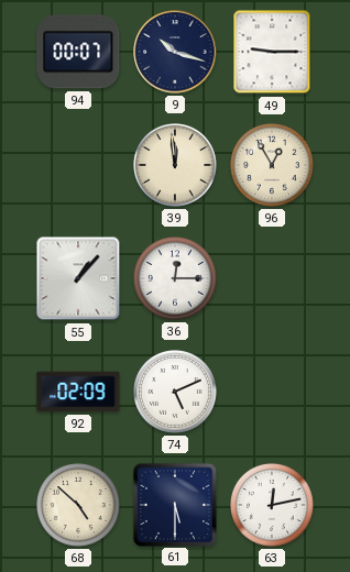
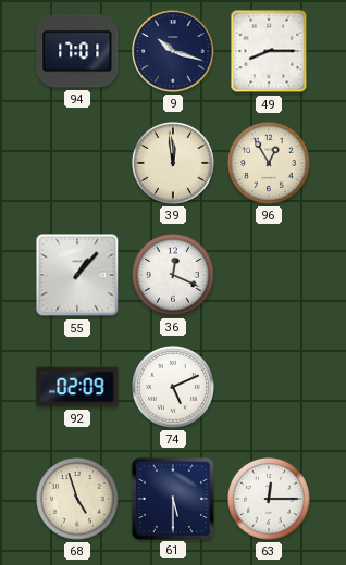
94: 00:07 -> 17:01
49: 9:15 -> 8:15
36: 12:15 -> 12:19
68: 4:52 -> 4:57
63: 12:13 -> 12:15
